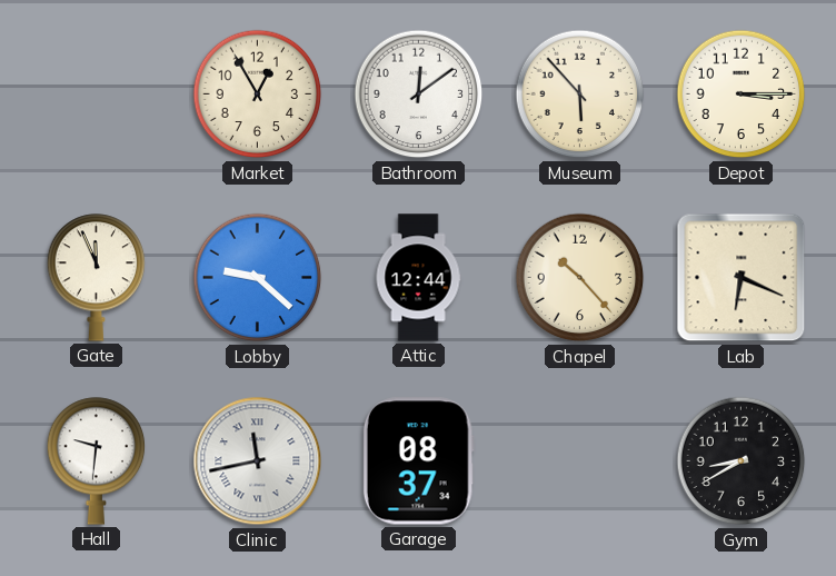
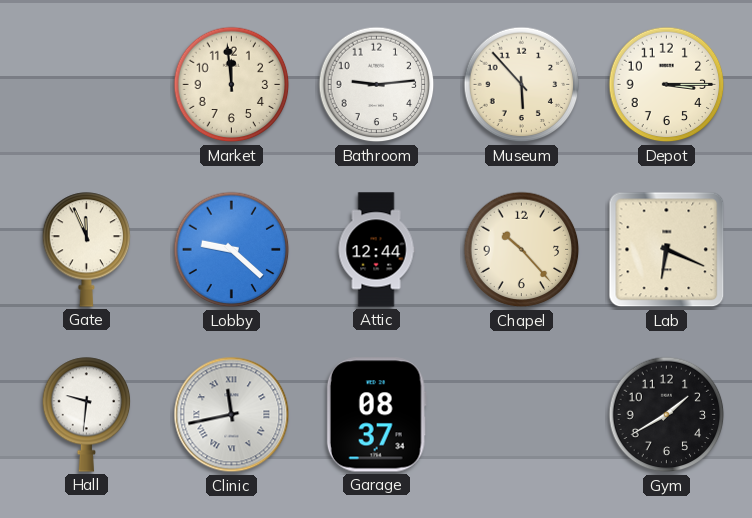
Market: 12:55 -> 11:59
Bathroom: 12:09 -> 9:14
Gym: 8:40 -> 1:40
